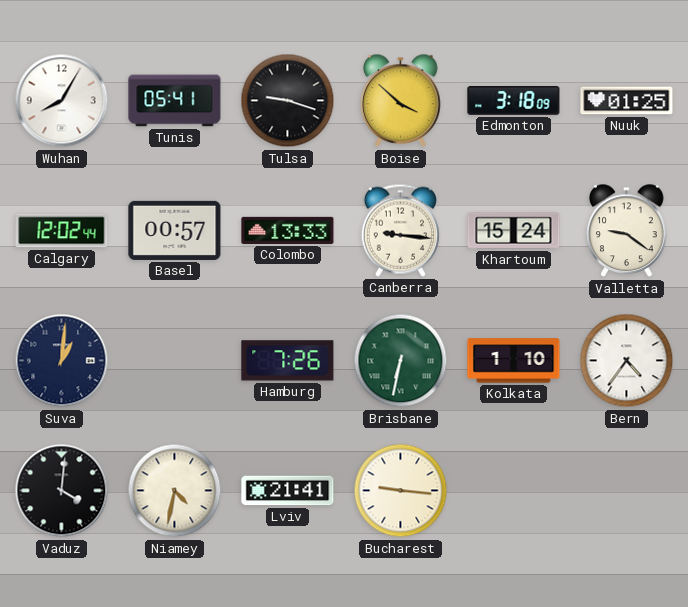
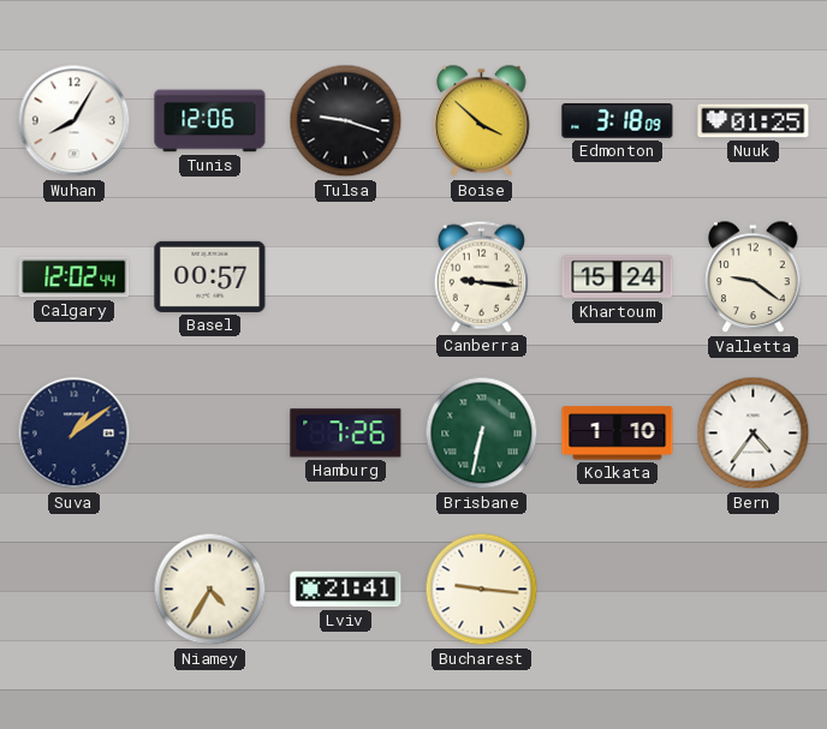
Tunis: 05:41 -> 12:06
Colombo: 13:33 -> none
Suva: 1:01 -> 1:09
Vaduz: 4:01 -> none
Niamey: 4:32 -> 4:35
